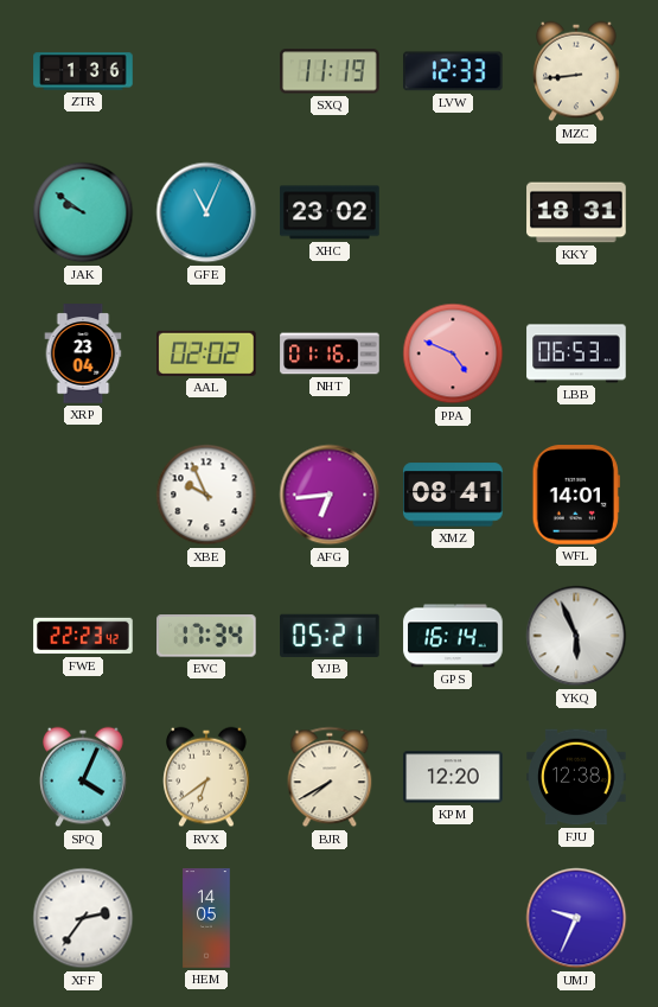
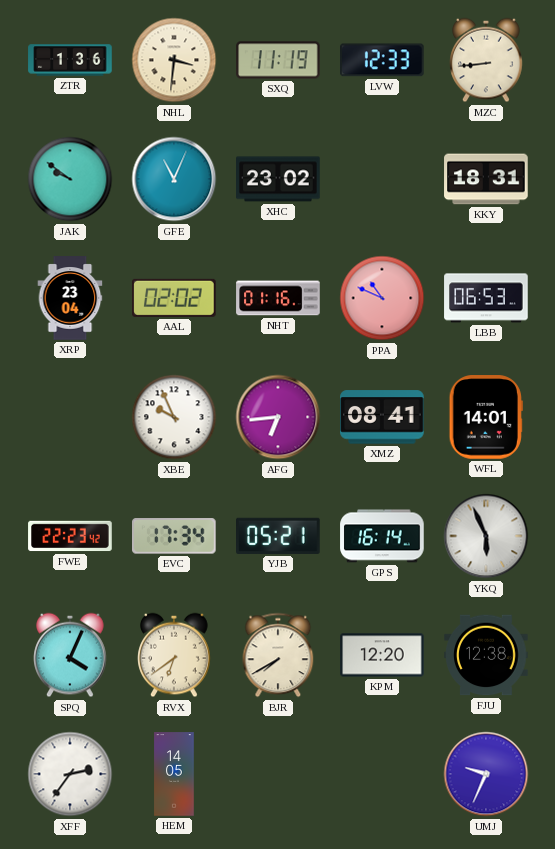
NHL: none -> 3:31
PPA: 4:49 -> 10:49
